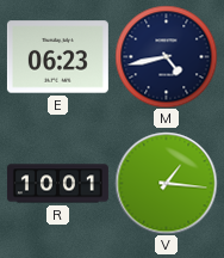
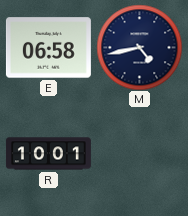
E: 06:23 -> 06:58
V: 1:16 -> none
